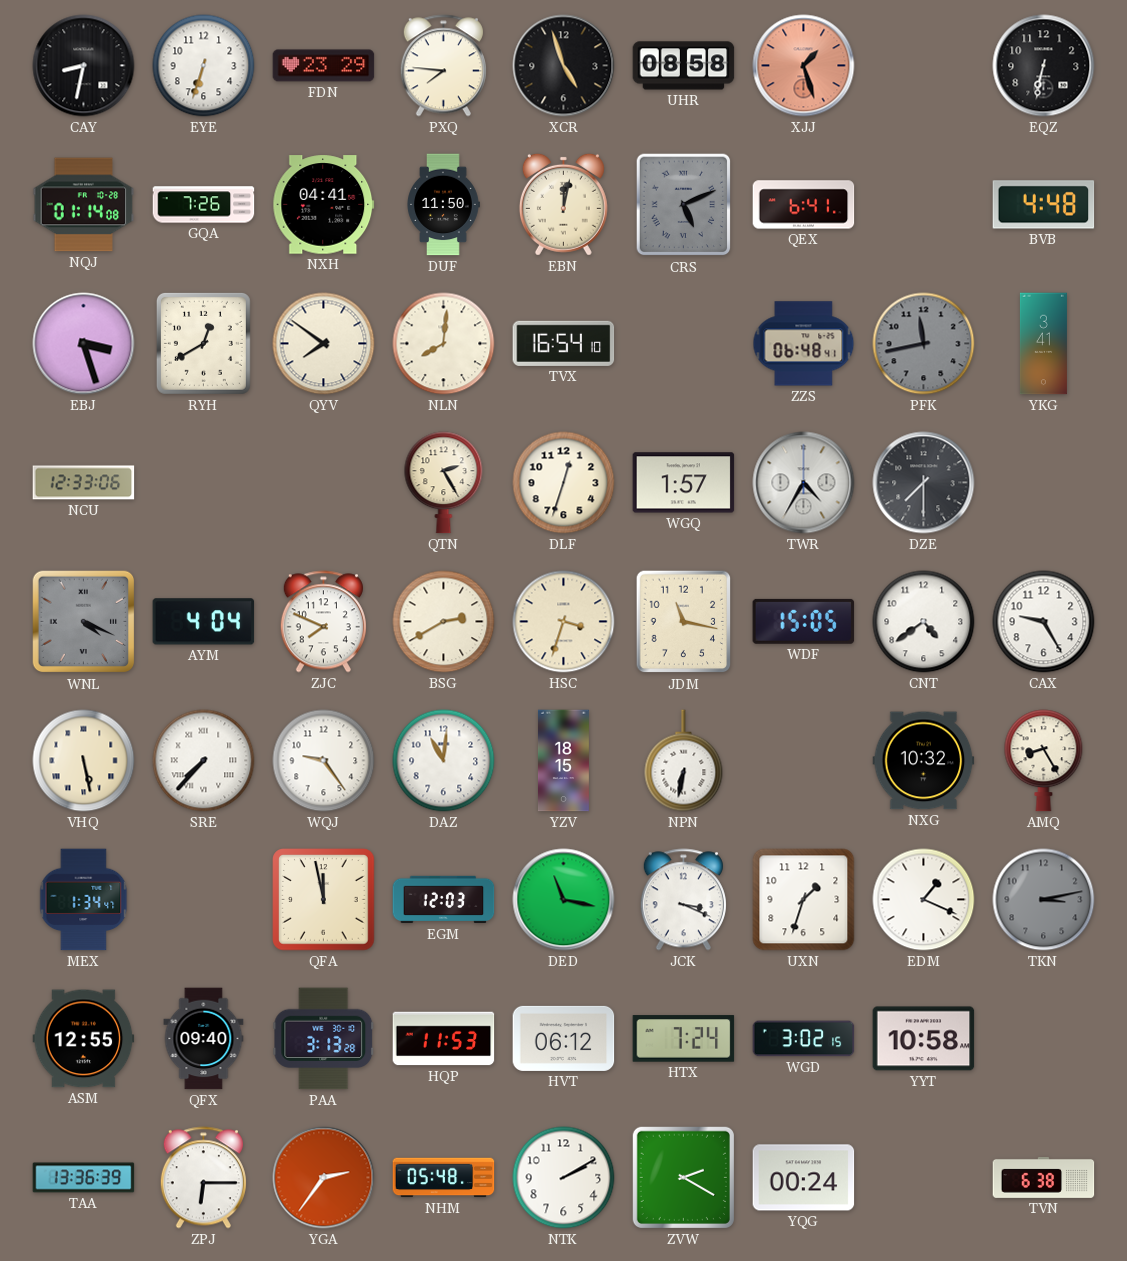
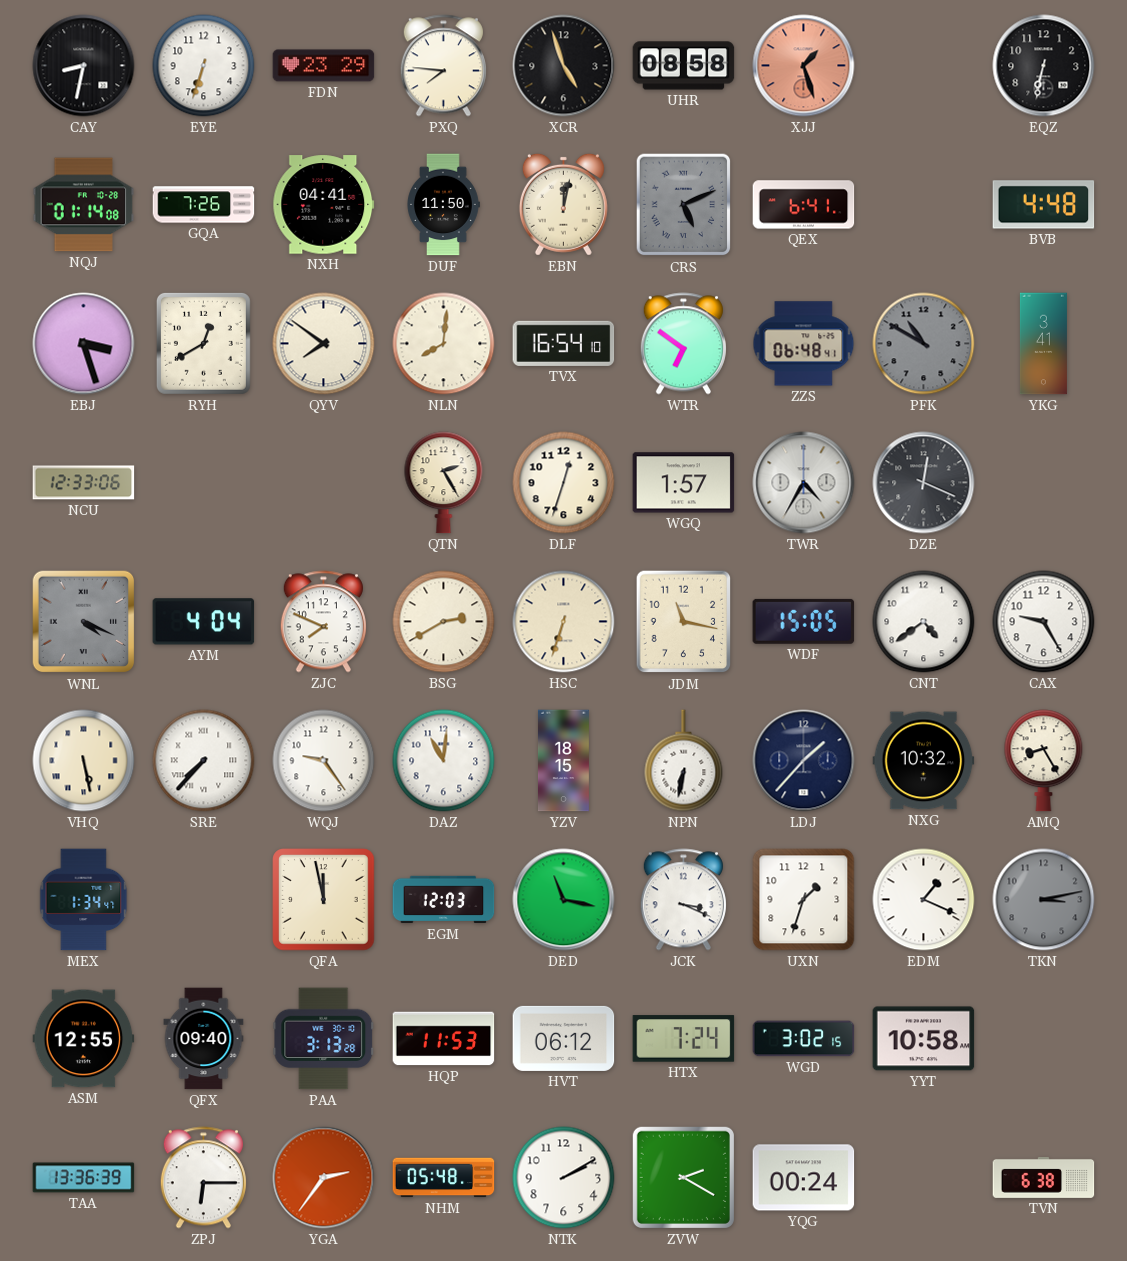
WTR: none -> 6:51
PFK: 11:43 -> 10:50
DZE: 7:30 -> 12:19
HSC: 3:33 -> 6:33
LDJ: none -> 1:37
